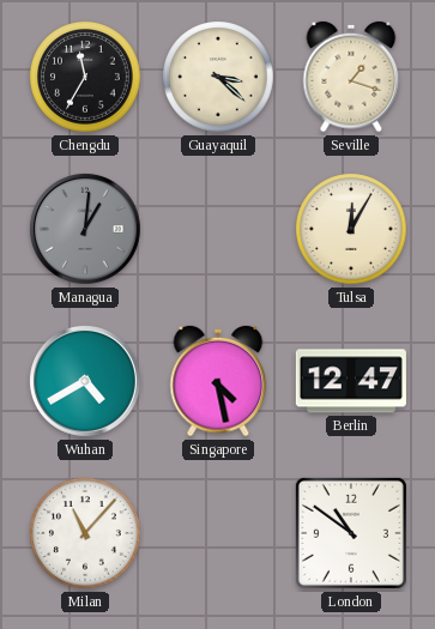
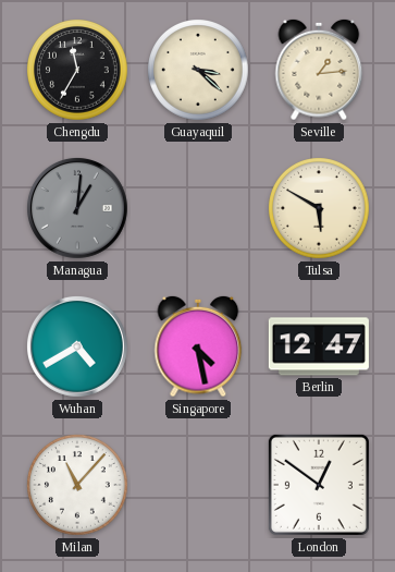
Seville: 1:18 -> 1:14
Tulsa: 12:05 -> 5:50
London: 10:51 -> 12:51
